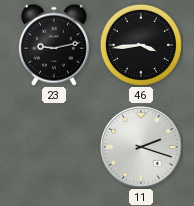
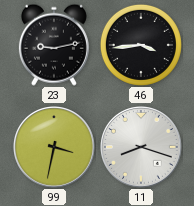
99: none -> 3:32
11: 2:18 -> 8:18
